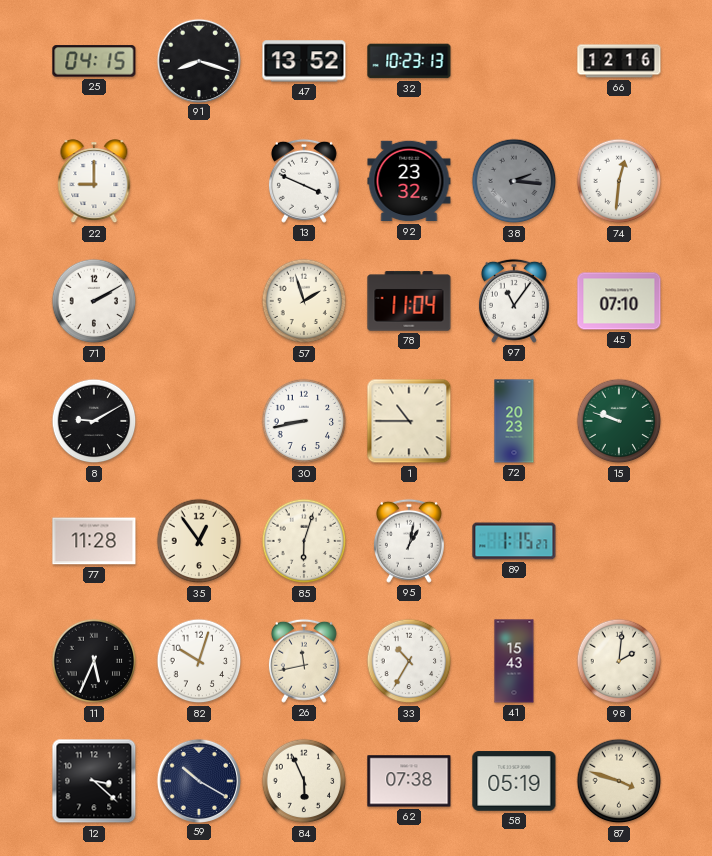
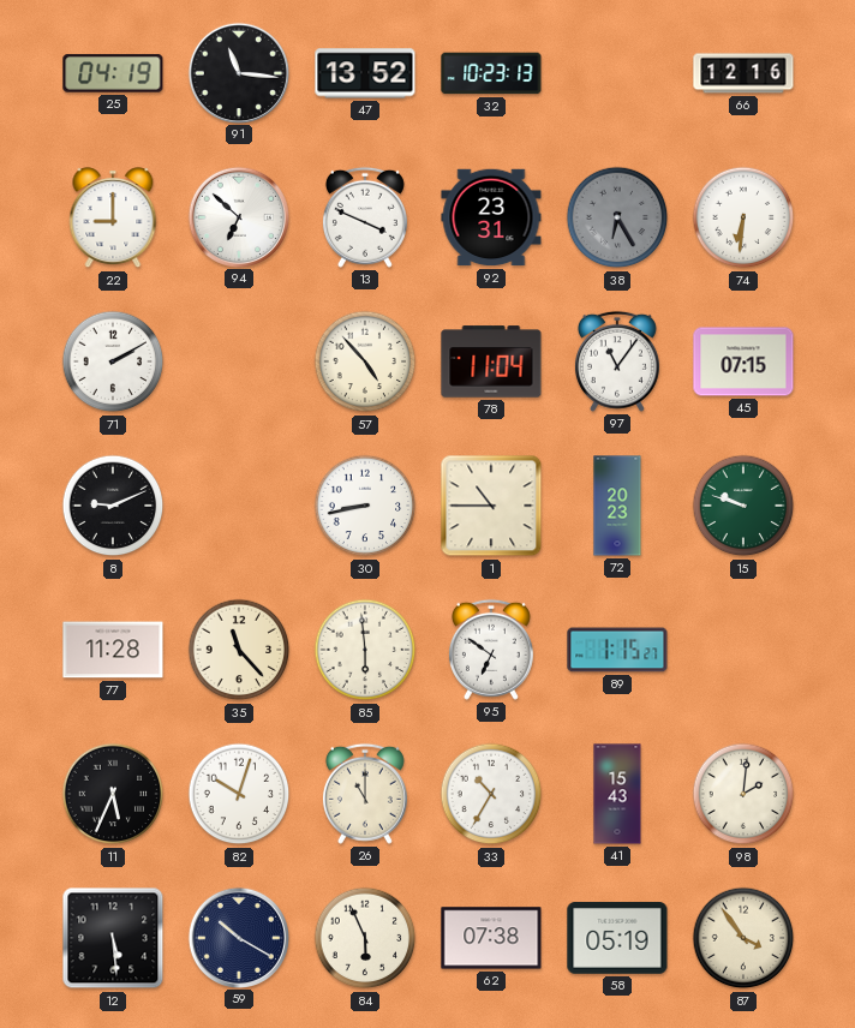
25: 04:15 -> 04:19
91: 8:18 -> 11:16
94: none -> 6:52
92: 23:32 -> 23:31
38: 2:16 -> 6:25
74: 12:31 -> 6:31
57: 1:57 -> 4:53
45: 07:10 -> 07:15
8: 9:10 -> 9:11
35: 12:54 -> 11:23
85: 6:03 -> 5:59
95: 1:02 -> 6:51
26: 11:43 -> 11:00
12: 3:22 -> 5:29
87: 3:48 -> 3:54
